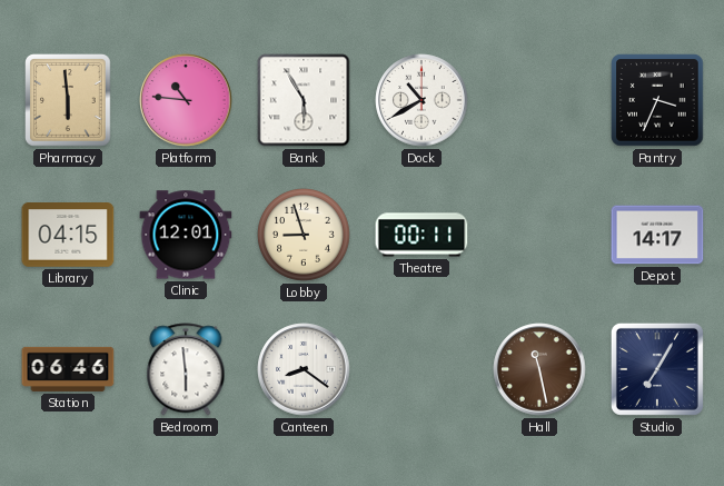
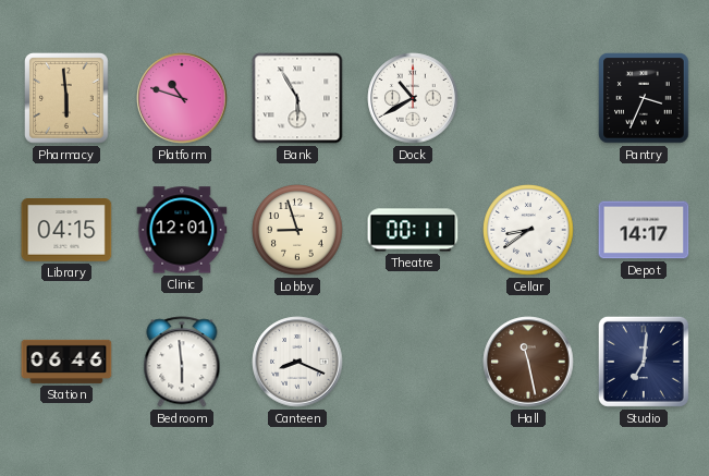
Platform: 10:46 -> 10:48
Cellar: none -> 8:39
Canteen: 8:21 -> 8:19
Studio: 7:05 -> 7:01
